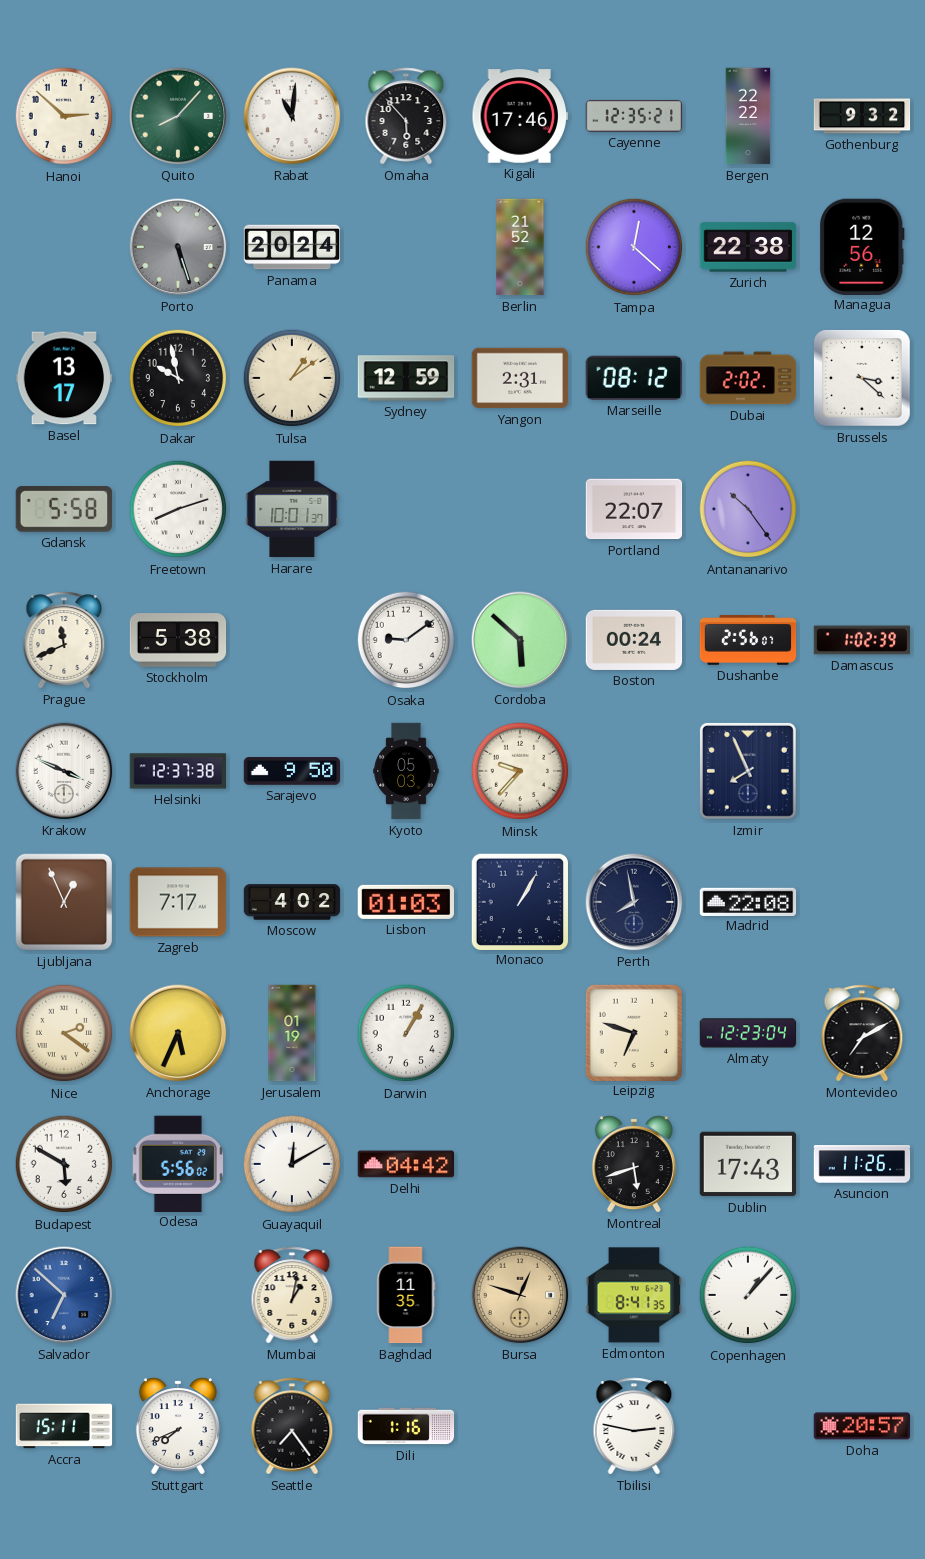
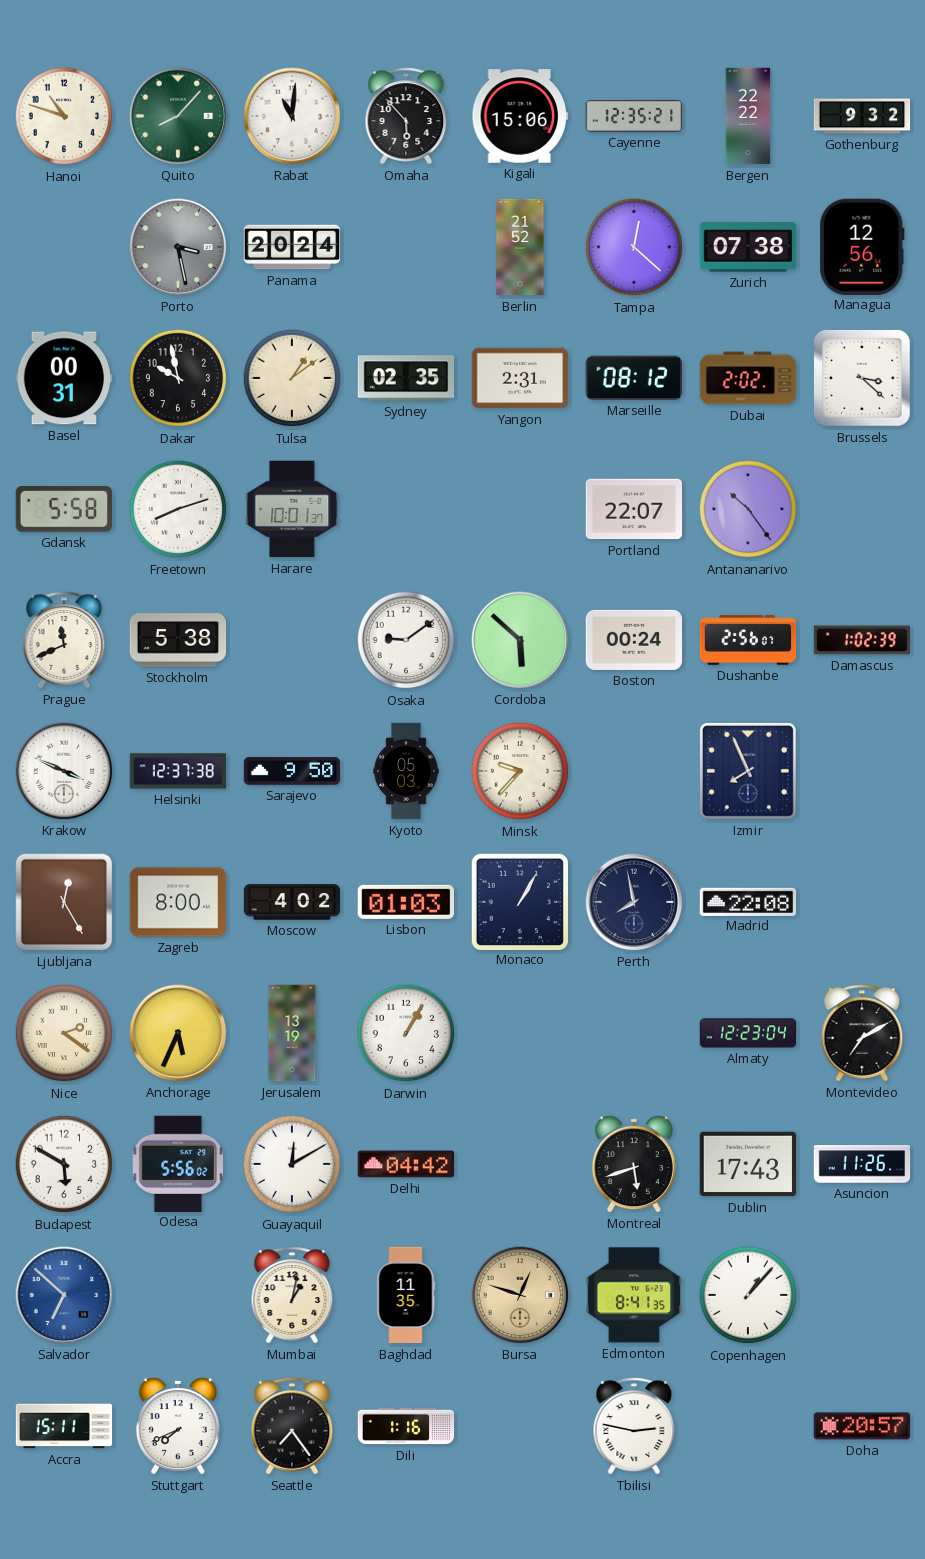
Hanoi: 2:52 -> 10:48
Kigali: 17:46 -> 15:06
Porto: 5:27 -> 3:28
Zurich: 22:38 -> 07:38
Basel: 13:17 -> 00:31
Sydney: 12:59 -> 02:35
Ljubljana: 12:56 -> 12:25
Zagreb: 7:17 -> 8:00
Jerusalem: 01:19 -> 13:19
Leipzig: 6:48 -> none
